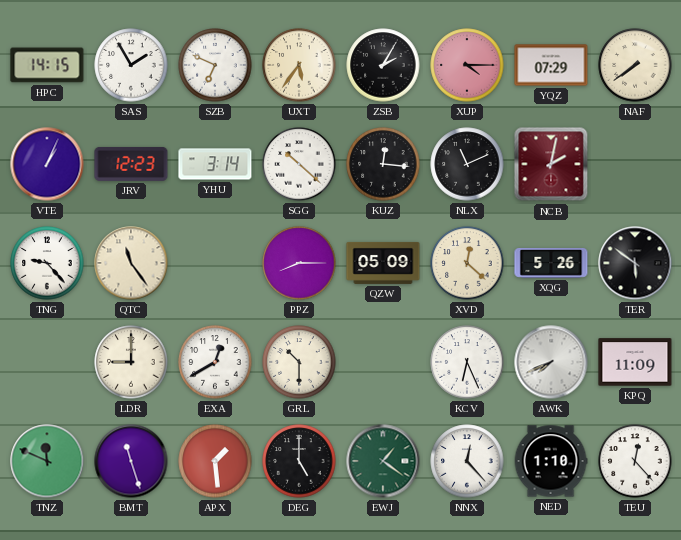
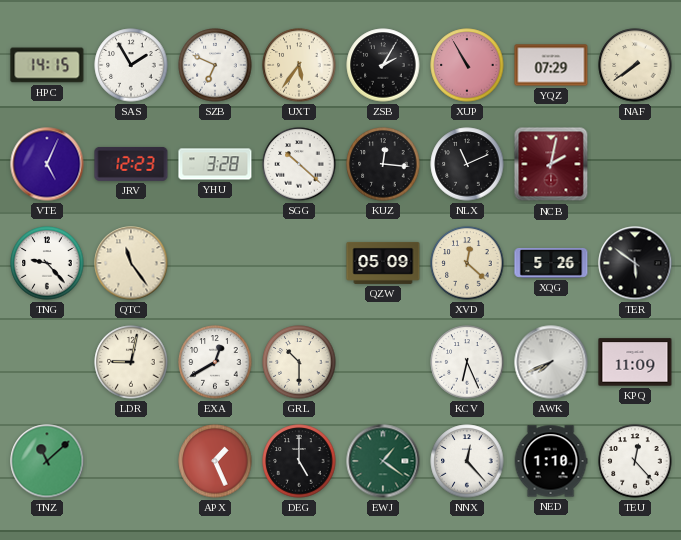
XUP: 4:15 -> 10:55
VTE: 1:04 -> 5:04
YHU: 3:14 -> 3:28
PPZ: 8:15 -> none
LDR: 9:00 -> 9:02
TNZ: 11:49 -> 11:08
BMT: 11:27 -> none
APX: 1:29 -> 1:26
